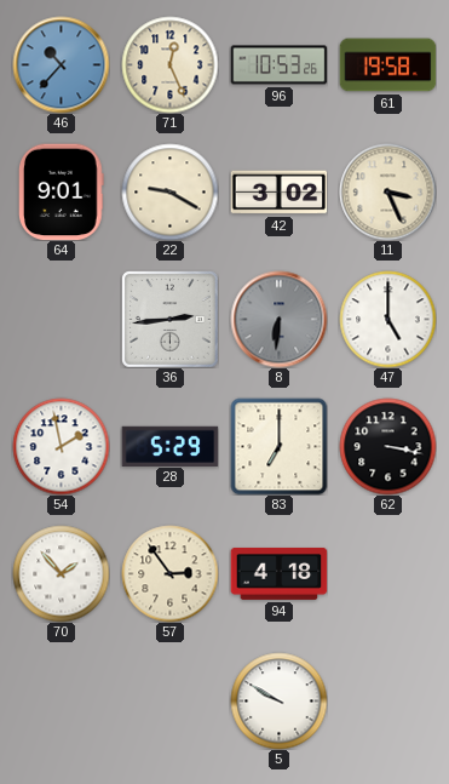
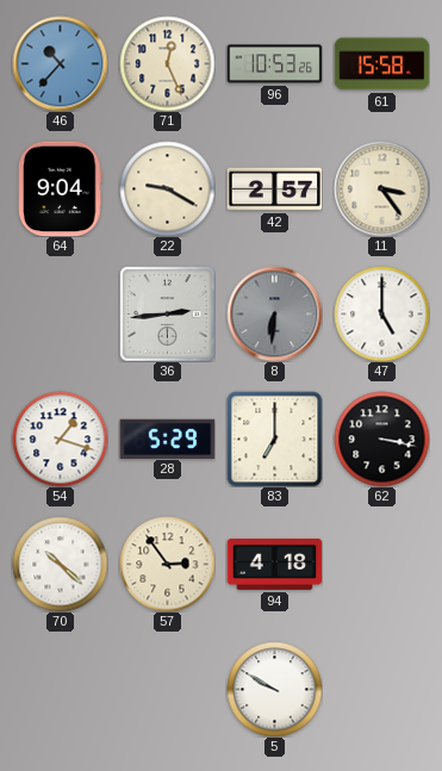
61: 19:58 -> 15:58
64: 9:01 -> 9:04
42: 3:02 -> 2:57
11: 3:26 -> 3:24
54: 1:58 -> 1:18
70: 1:53 -> 10:22
